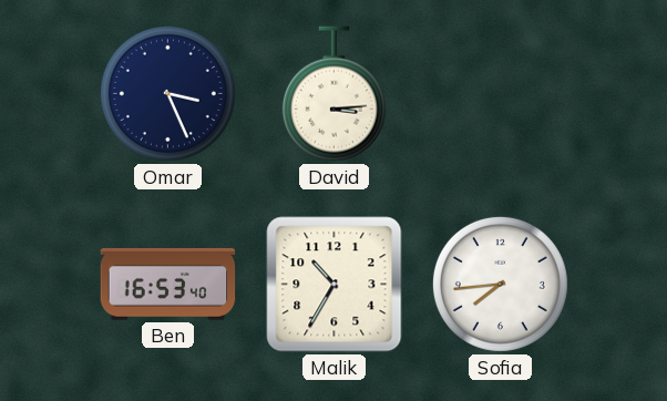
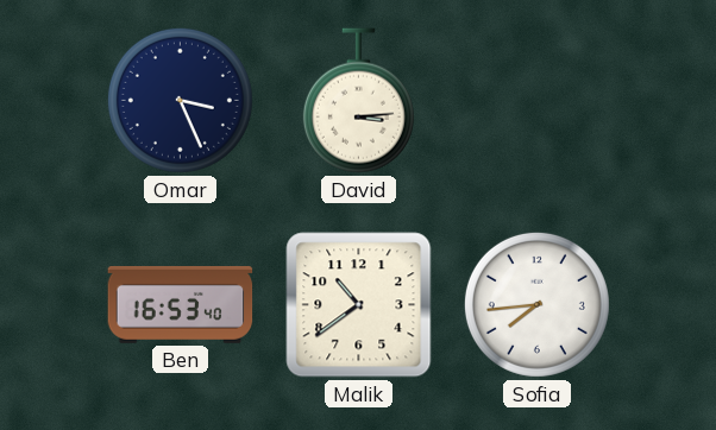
Malik: 10:35 -> 10:39
